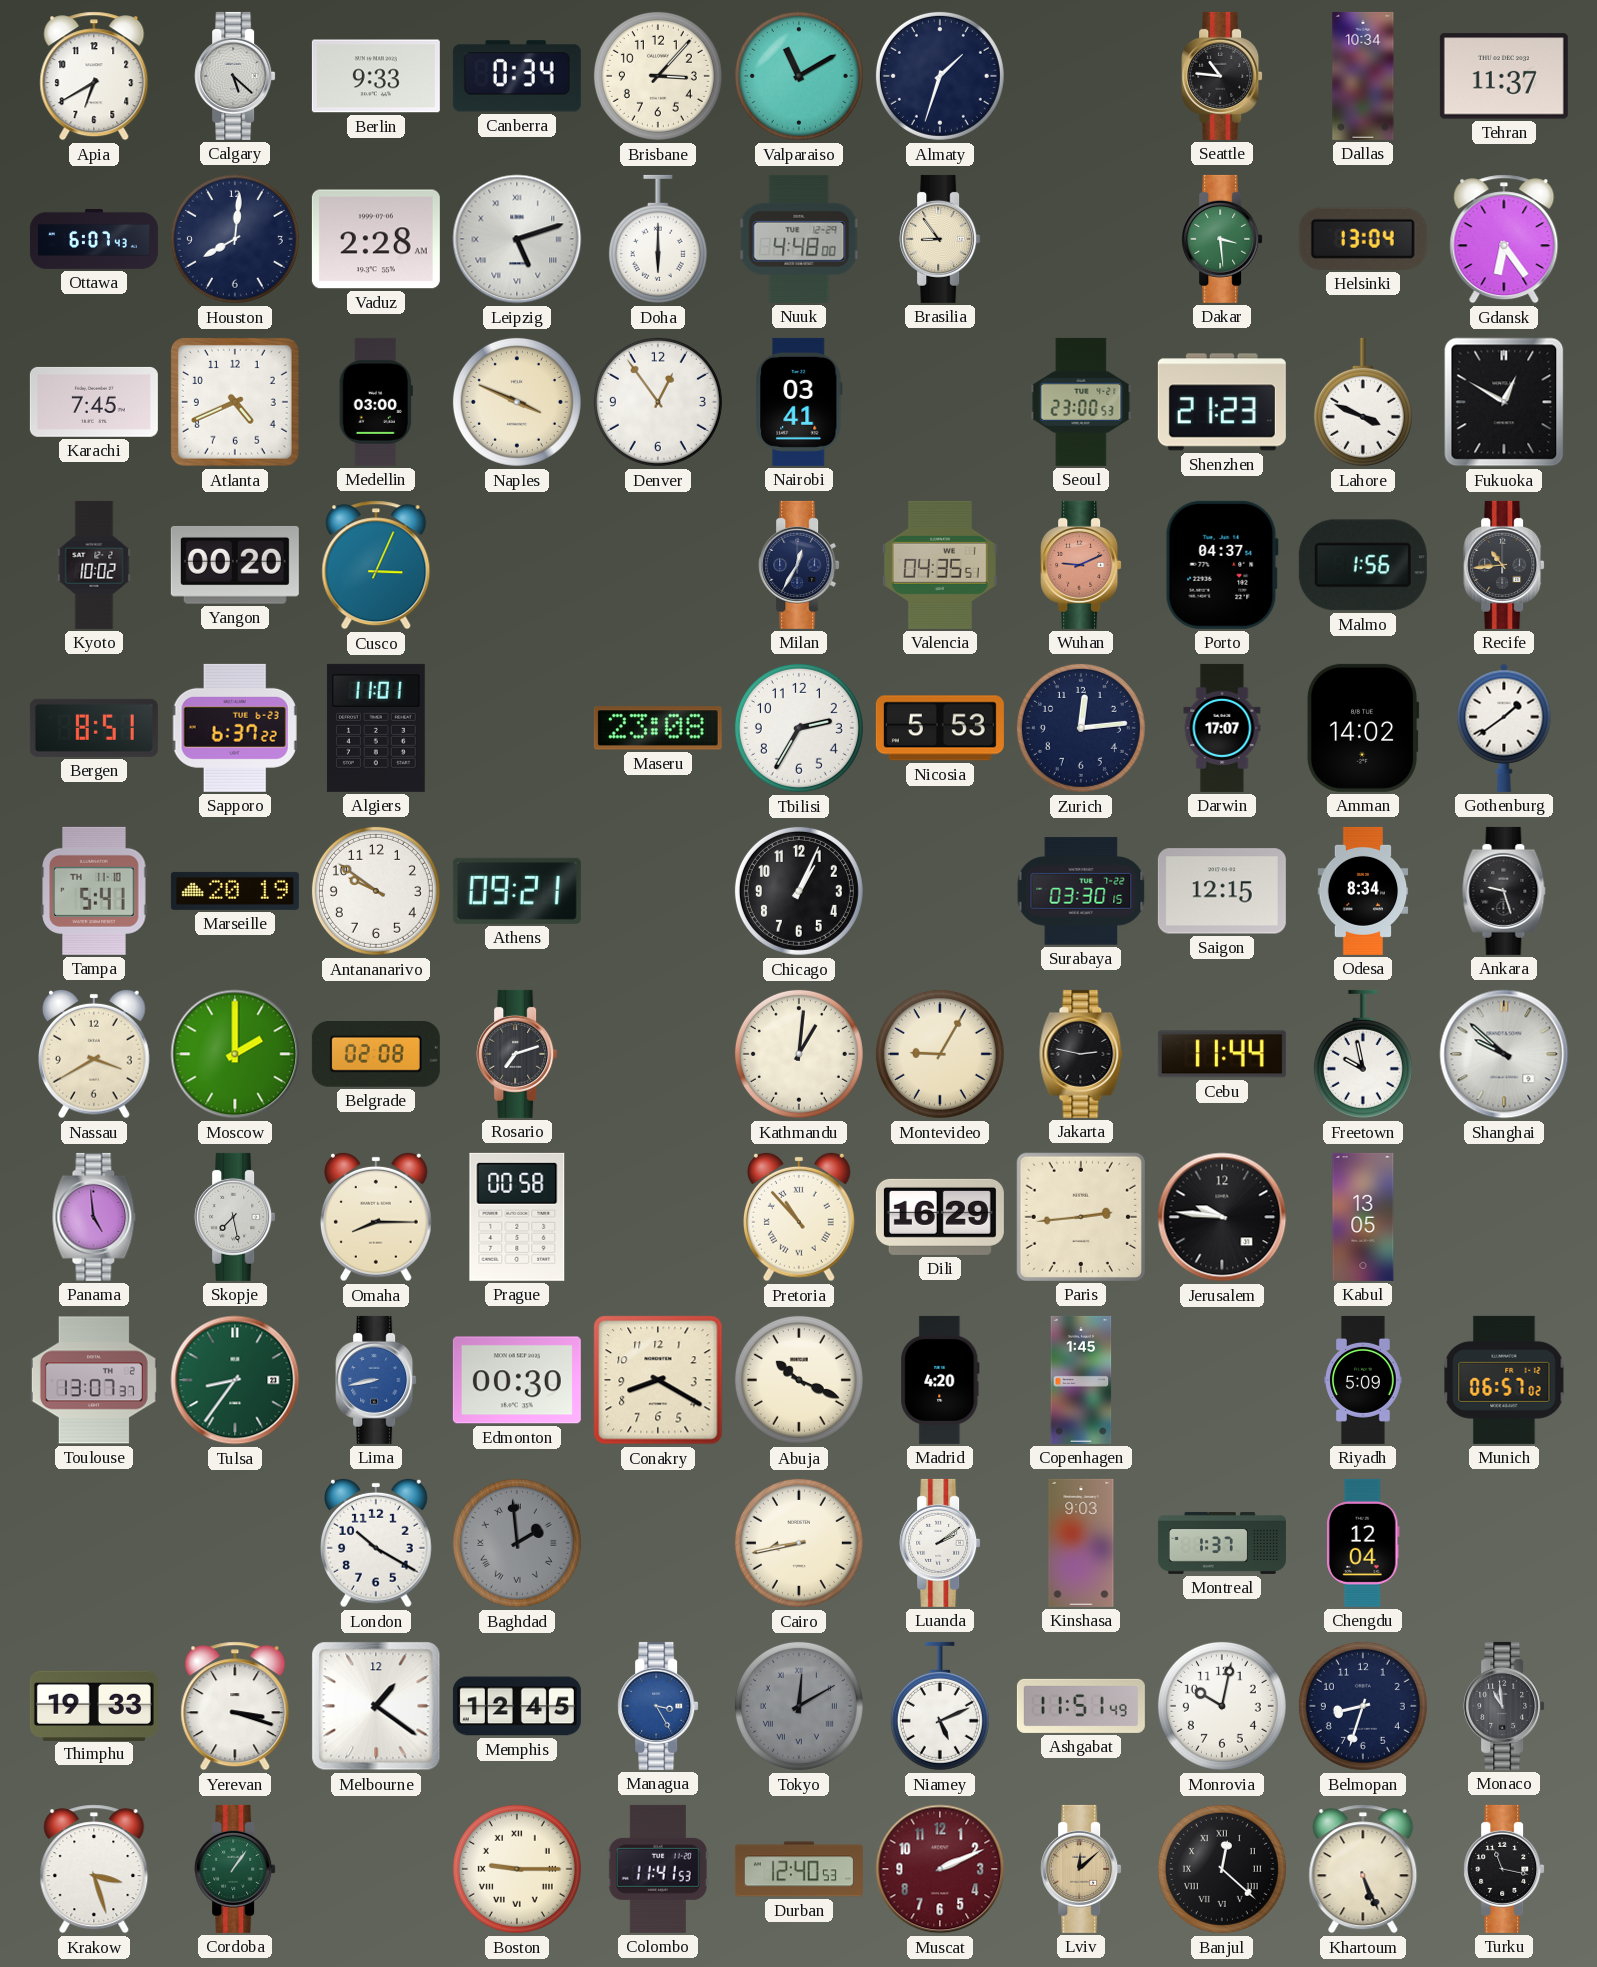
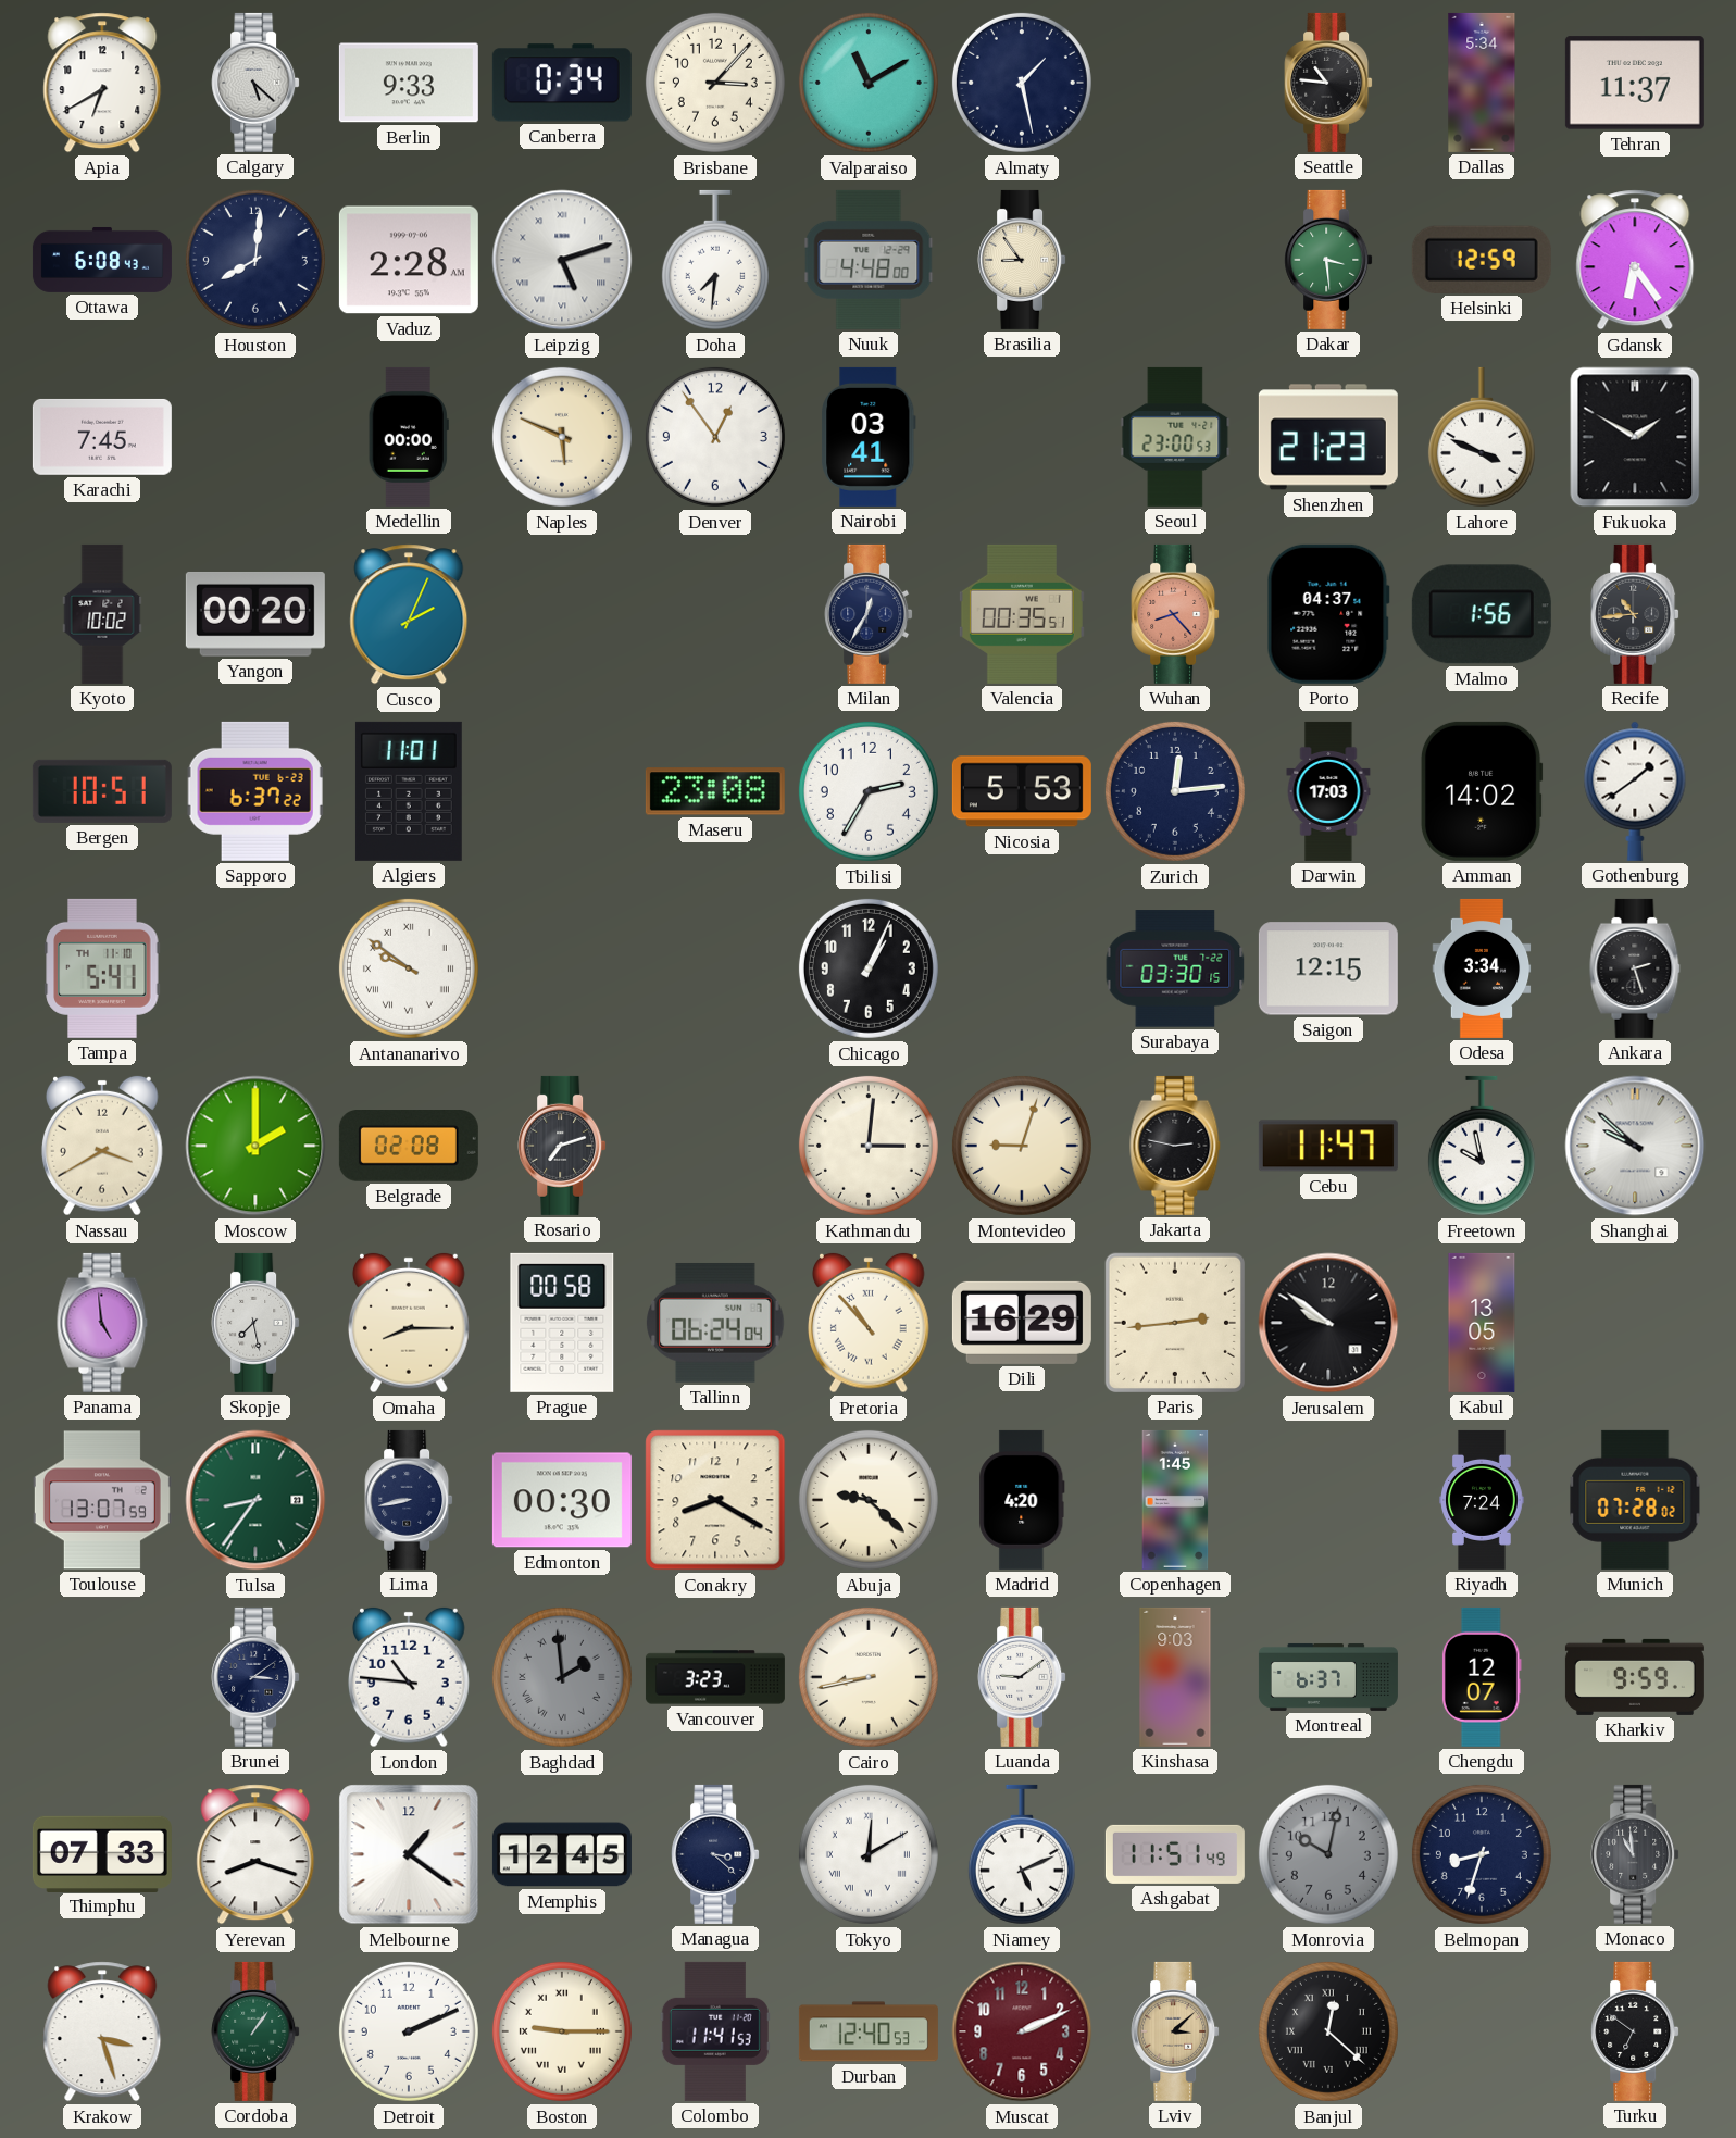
Almaty: 1:33 -> 1:28
Dallas: 10:34 -> 5:34
Ottawa: 6:07 -> 6:08
Doha: 6:00 -> 7:31
Helsinki: 13:04 -> 12:59
Atlanta: 4:41 -> none
Medellin: 03:00 -> 00:00
Naples: 3:49 -> 5:49
Fukuoka: 12:50 -> 1:50
Cusco: 3:04 -> 2:04
Valencia: 04:35 -> 00:35
Wuhan: 9:11 -> 8:23
Bergen: 8:51 -> 10:51
Darwin: 17:07 -> 17:03
Marseille: 20:19 -> none
Antananarivo numerals: Arabic -> Roman
Athens: 09:21 -> none
Odesa: 8:34 -> 3:34
Ankara: 9:27 -> 2:27
Kathmandu: 1:01 -> 3:01
Montevideo: 9:05 -> 9:03
Cebu: 11:44 -> 11:47
Tallinn: none -> 06:24
Jerusalem: 9:46 -> 9:51
Toulouse: 13:07:37 -> 13:07:59
Lima dial: blue -> navy
Abuja: 10:19 -> 9:22
Riyadh: 5:09 -> 7:24
Munich: 06:57 -> 07:28
Brunei: none -> 3:09
London: 10:20 -> 10:46
Vancouver: none -> 3:23
Luanda: 2:09 -> 9:09
Montreal: 1:37 -> 6:37
Chengdu: 12:04 -> 12:07
Kharkiv: none -> 9:59
Thimphu: 19:33 -> 07:33
Yerevan: 3:18 -> 8:18
Managua: 3:25 -> 3:22
Managua dial: blue -> navy
Tokyo dial: grey -> white
Monrovia dial: white -> grey
Detroit: none -> 2:11
Lviv: 12:08 -> 3:08
Khartoum: 5:26 -> none
Turku: 11:17 -> 6:51
